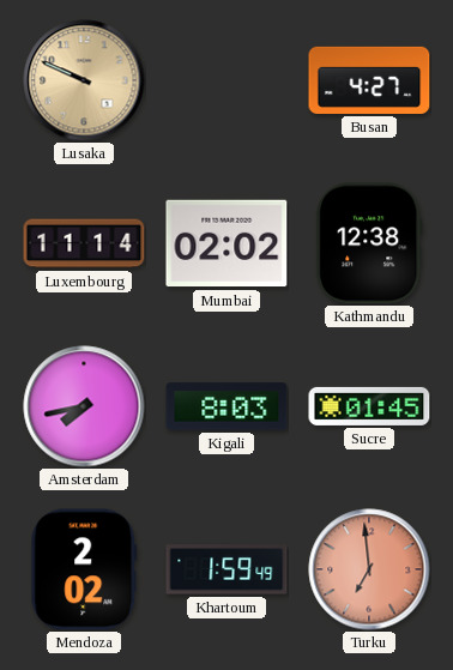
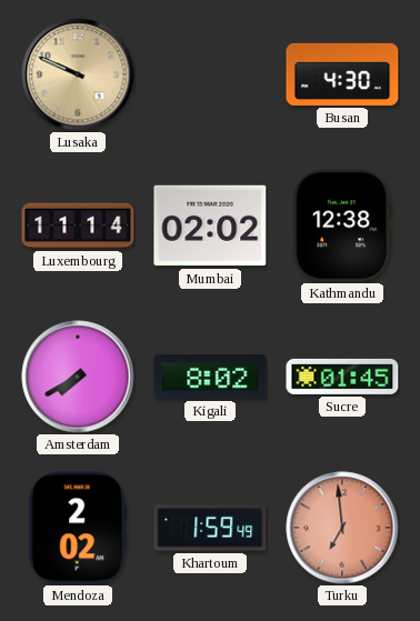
Busan: 4:27 -> 4:30
Amsterdam: 7:43 -> 7:40
Kigali: 8:03 -> 8:02
